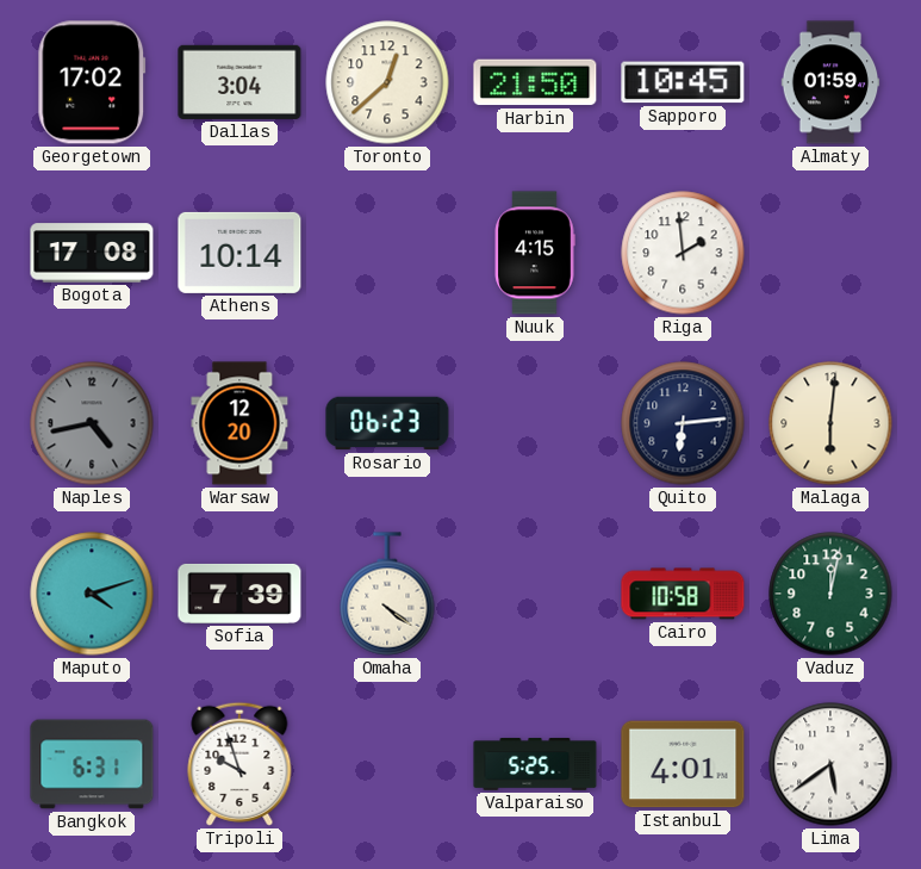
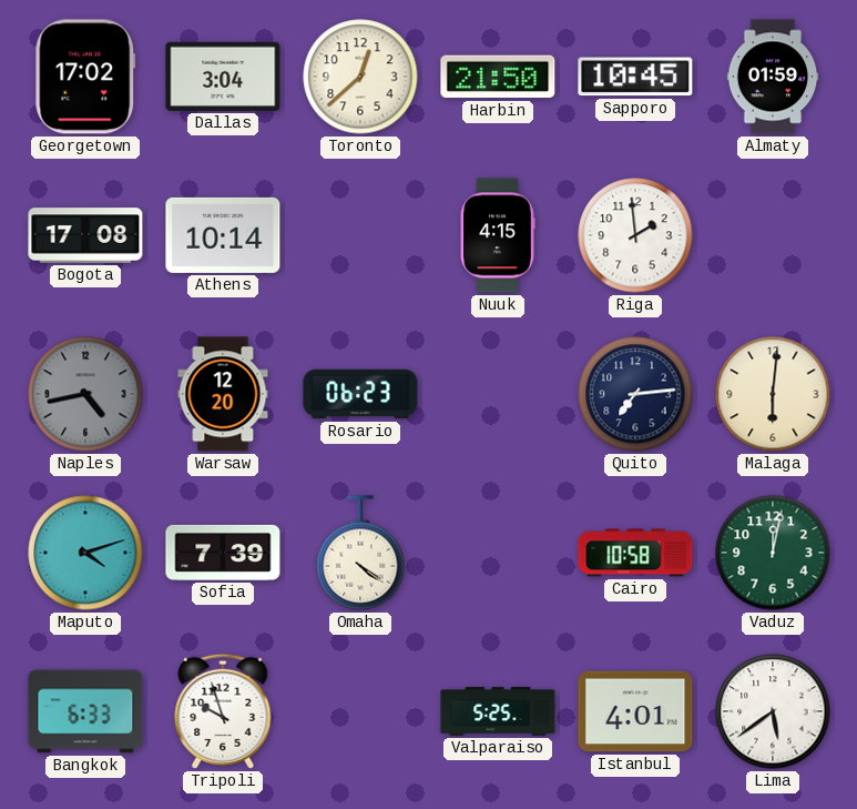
Quito: 6:14 -> 7:14
Bangkok: 6:31 -> 6:33
